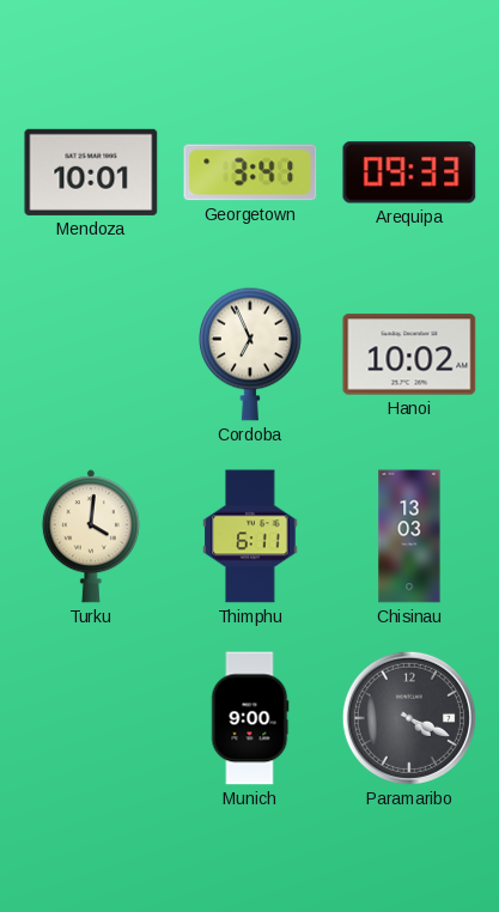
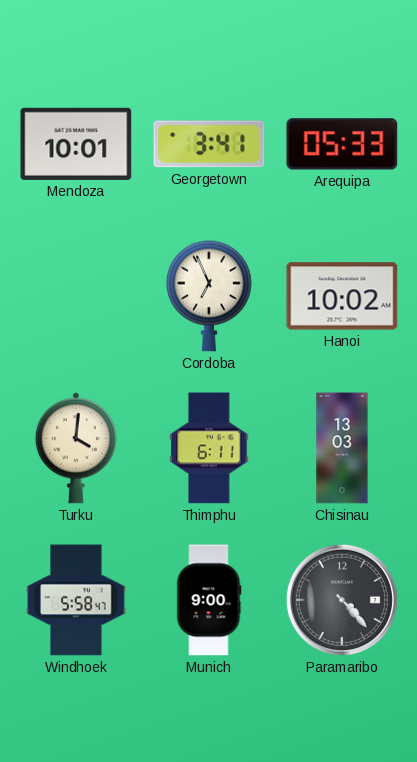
Arequipa: 09:33 -> 05:33
Windhoek: none -> 5:58
Paramaribo: 4:19 -> 4:23
